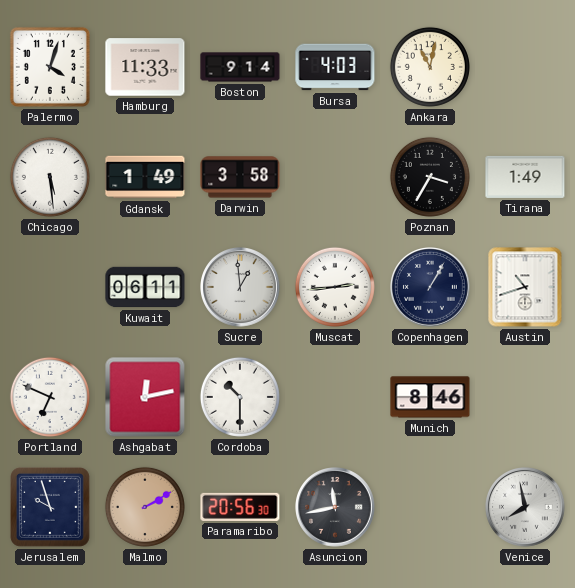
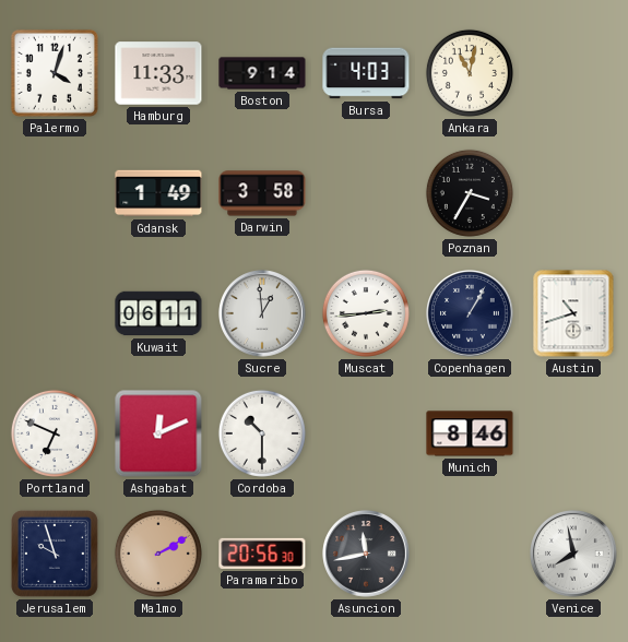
Chicago: 5:29 -> none
Tirana: 1:49 -> none
Ashgabat: 12:13 -> 12:11
